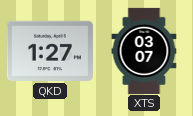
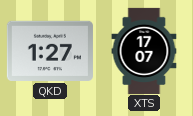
XTS: 03:07 -> 17:07
